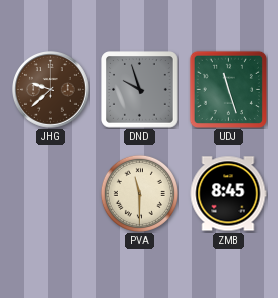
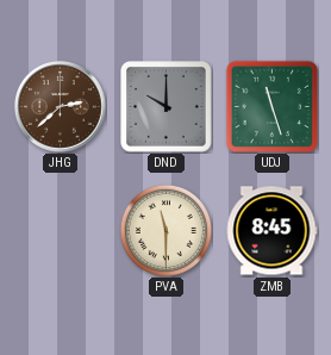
JHG: 9:38 -> 2:38
DND: 9:57 -> 10:00
